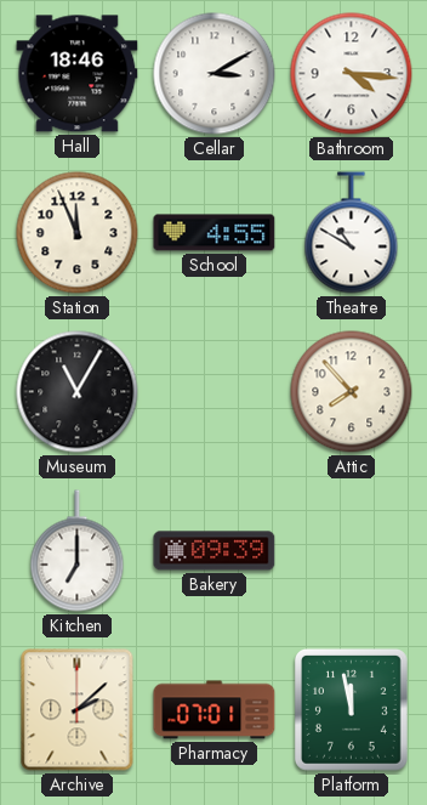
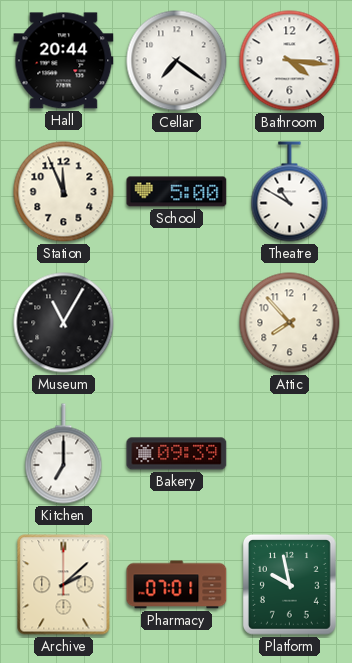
Hall: 18:46 -> 20:44
Cellar: 3:10 -> 7:21
School: 4:55 -> 5:00
Platform: 11:58 -> 9:58
